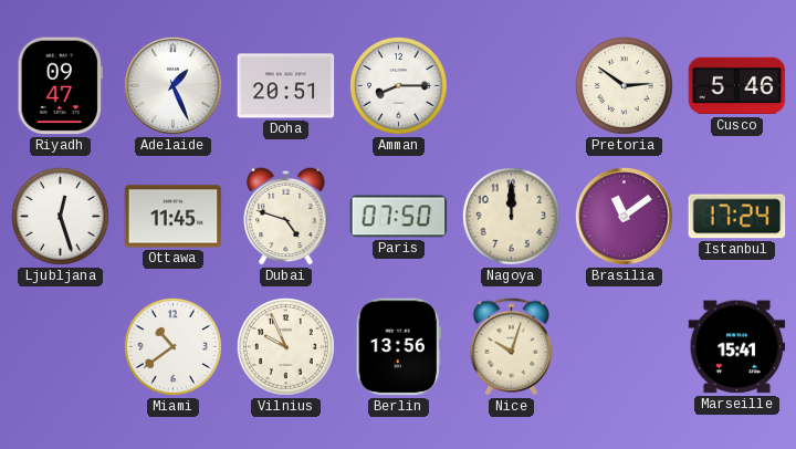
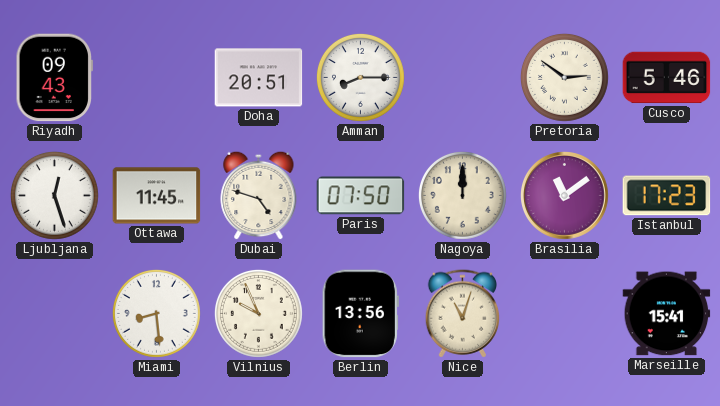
Riyadh: 09:47 -> 09:43
Adelaide: 1:26 -> none
Istanbul: 17:24 -> 17:23
Miami: 10:39 -> 8:29
Nice: 10:03 -> 11:03
